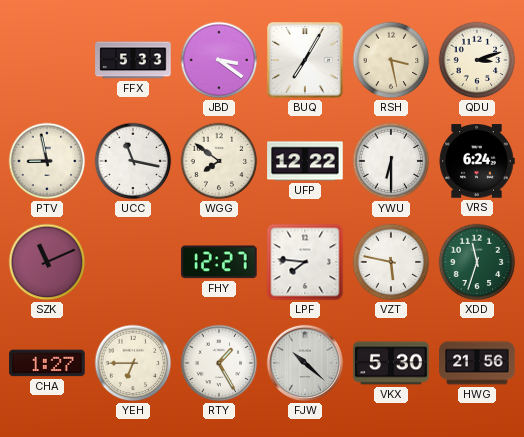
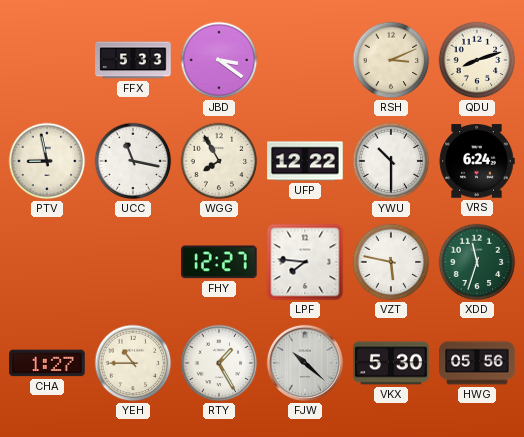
BUQ: 7:05 -> none
RSH: 3:28 -> 3:11
QDU: 3:12 -> 8:12
WGG: 7:51 -> 7:55
YWU: 6:30 -> 10:30
SZK: 11:11 -> none
YEH: 6:45 -> 10:45
HWG: 21:56 -> 05:56
